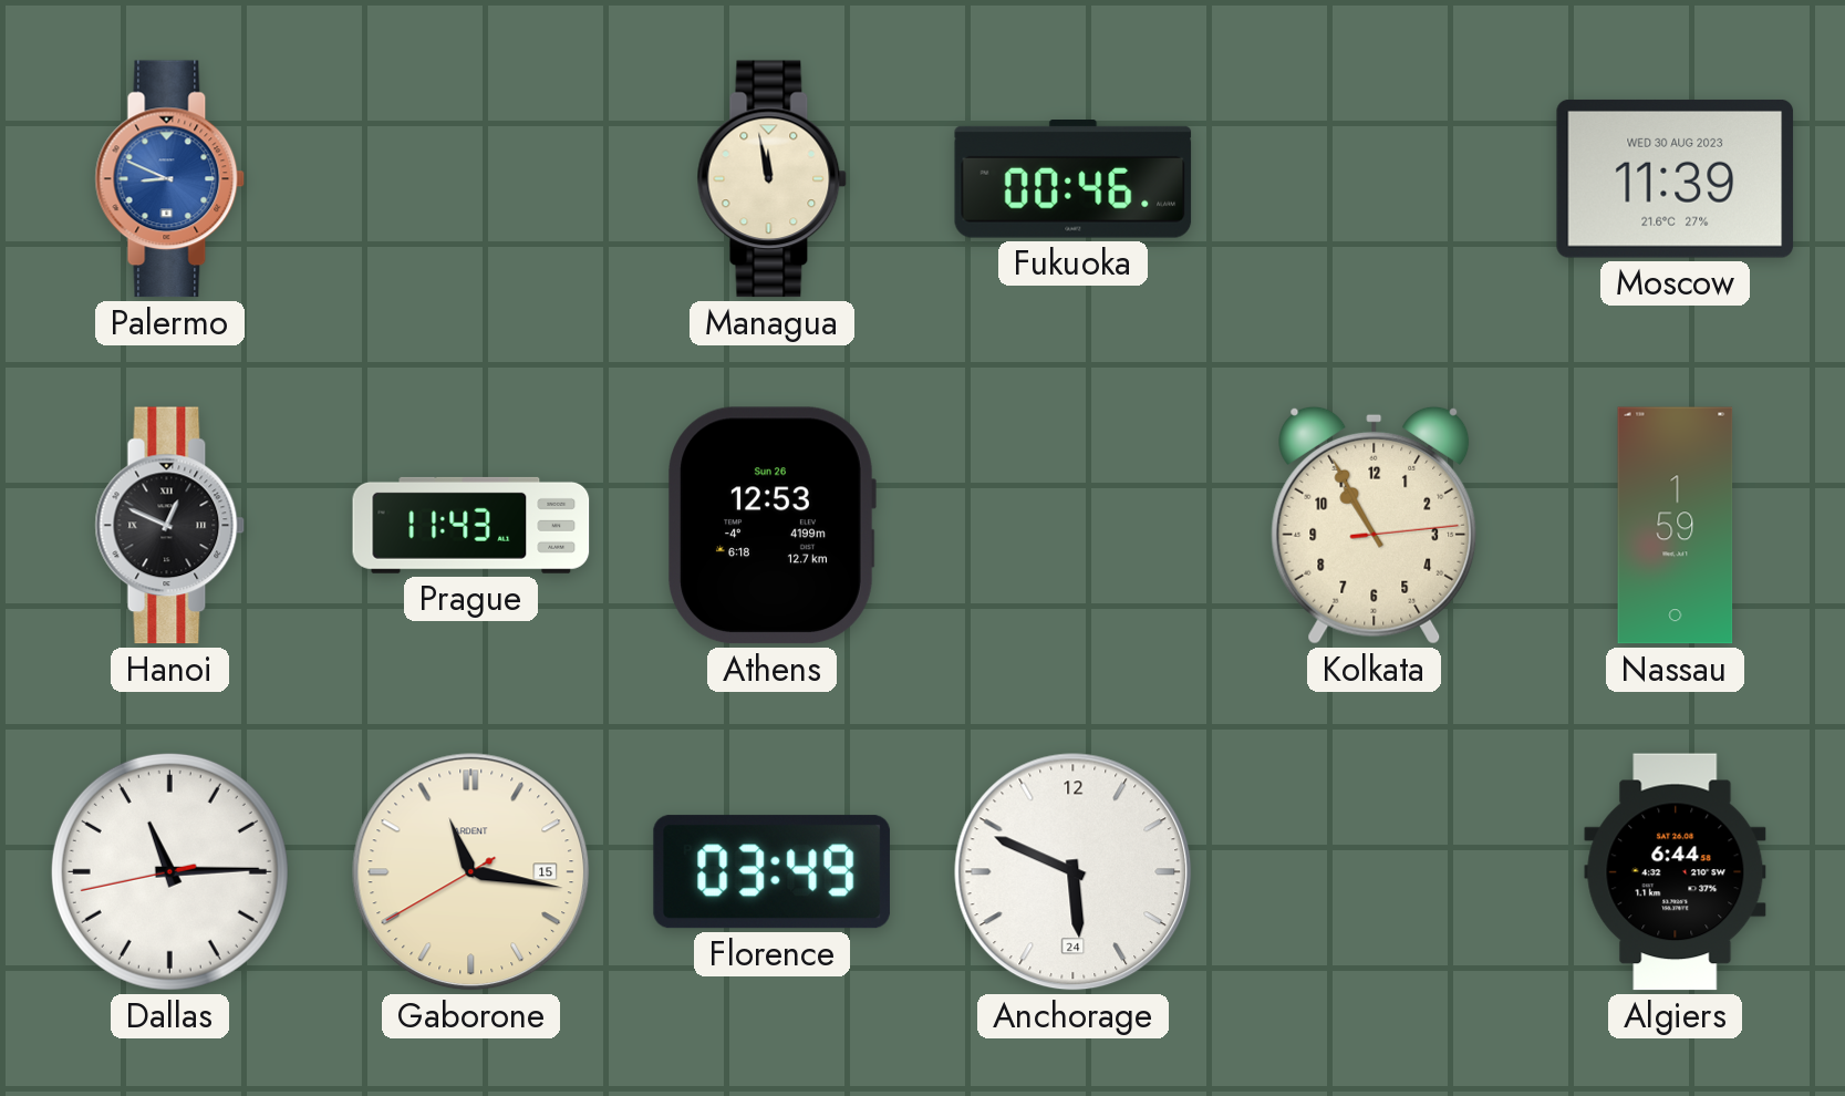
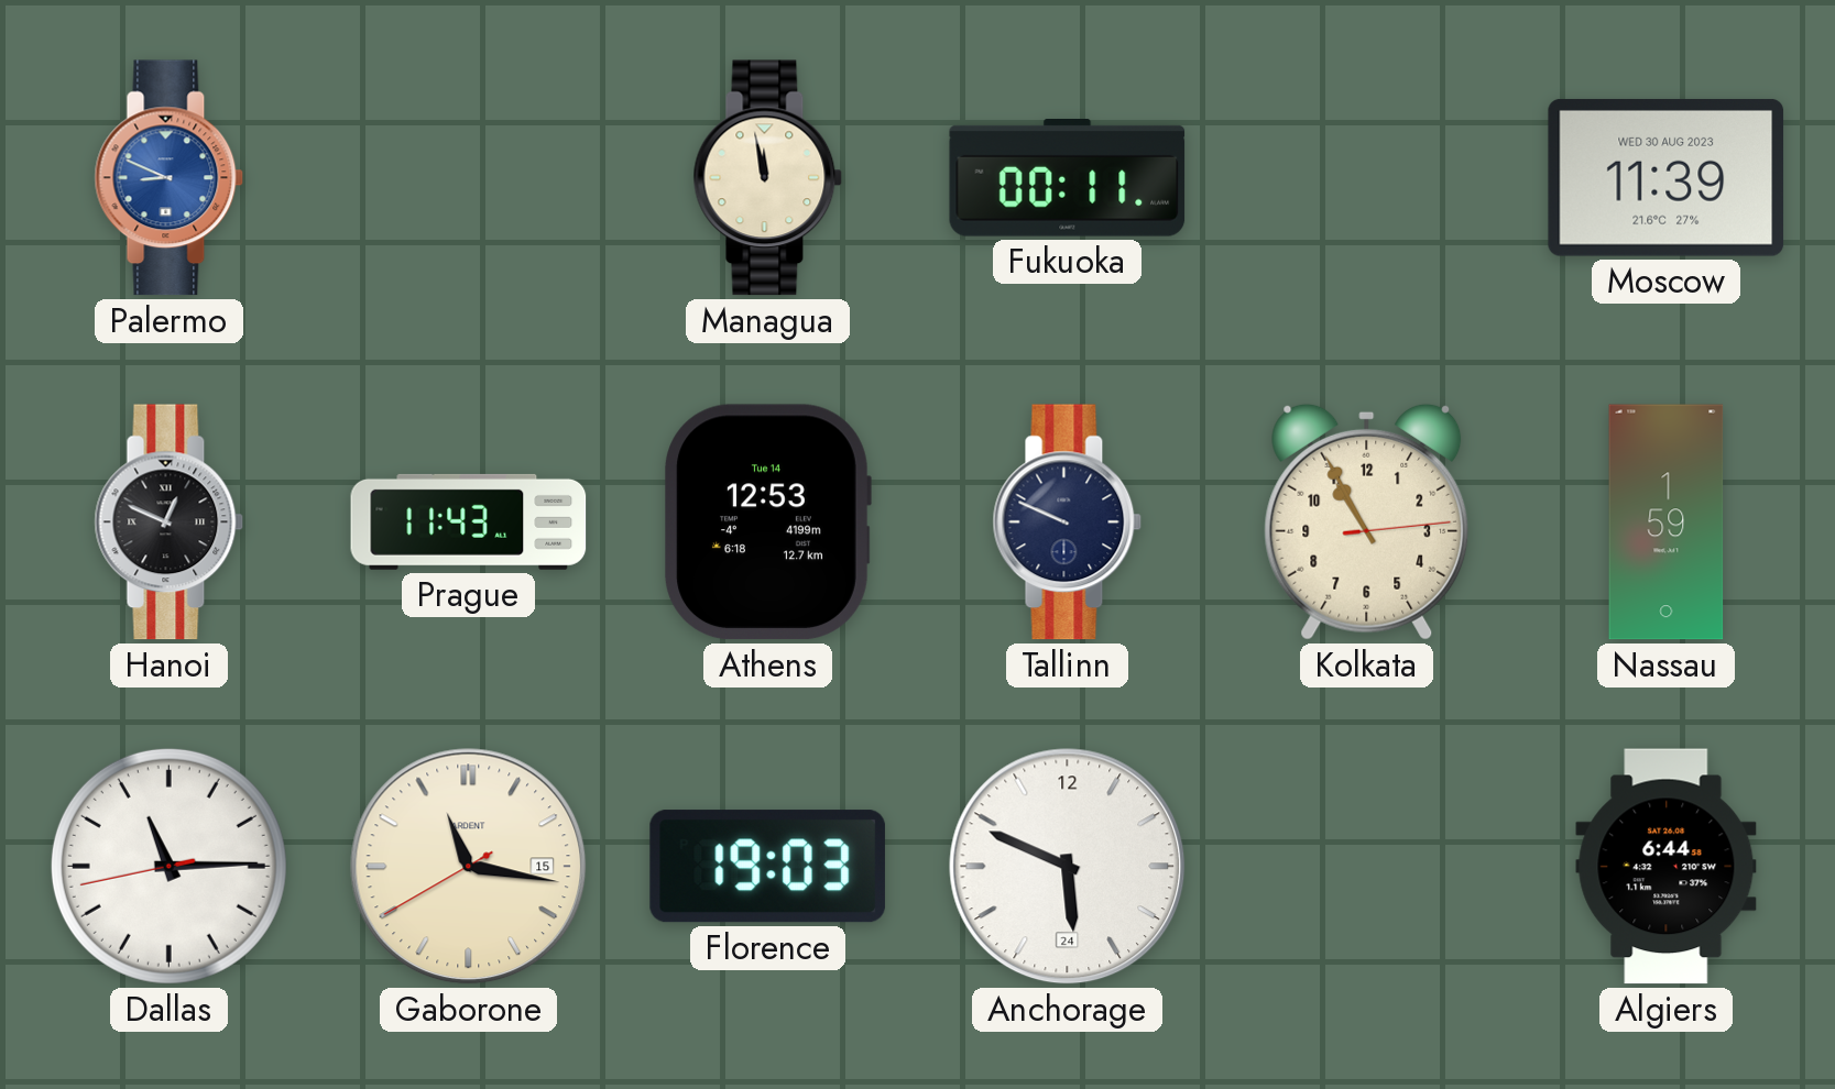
Fukuoka: 00:46 -> 00:11
Athens date: Sun 26 -> Tue 14
Tallinn: none -> 9:49
Florence: 03:49 -> 19:03
